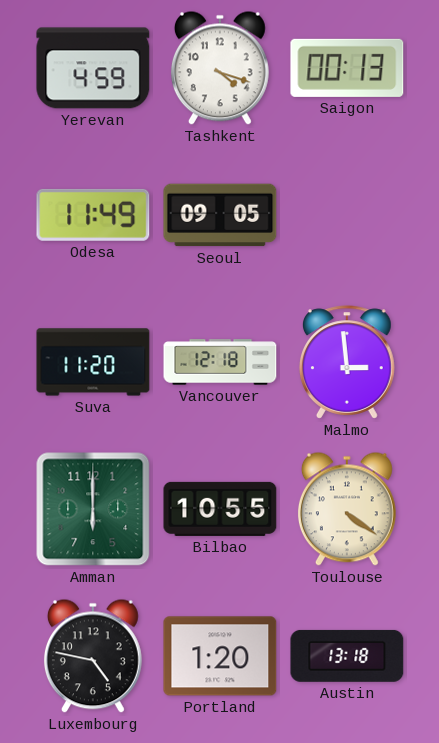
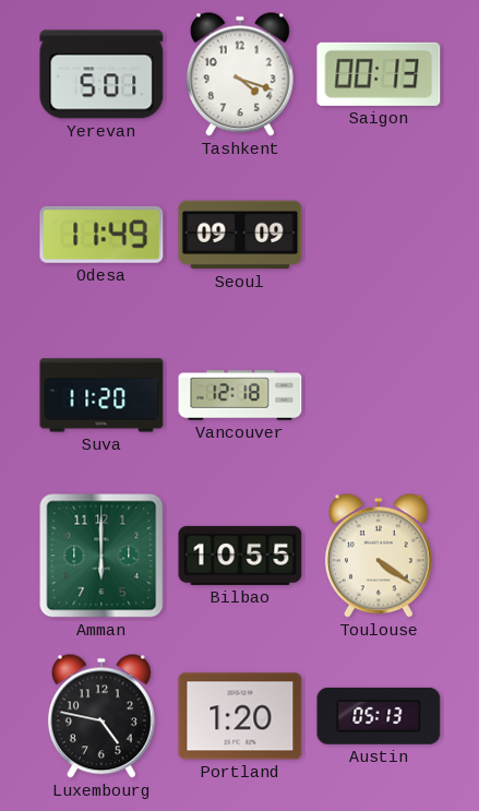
Yerevan: 4:59 -> 5:01
Seoul: 09:05 -> 09:09
Malmo: 2:59 -> none
Austin: 13:18 -> 05:13
